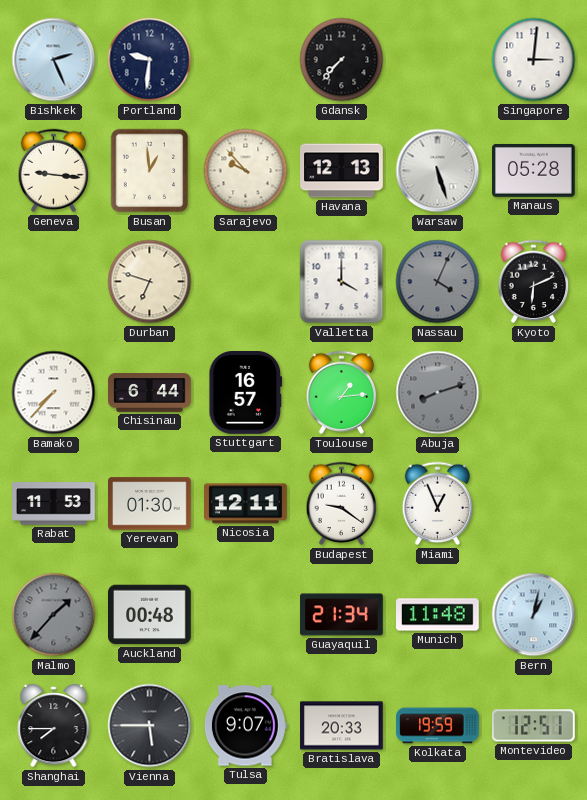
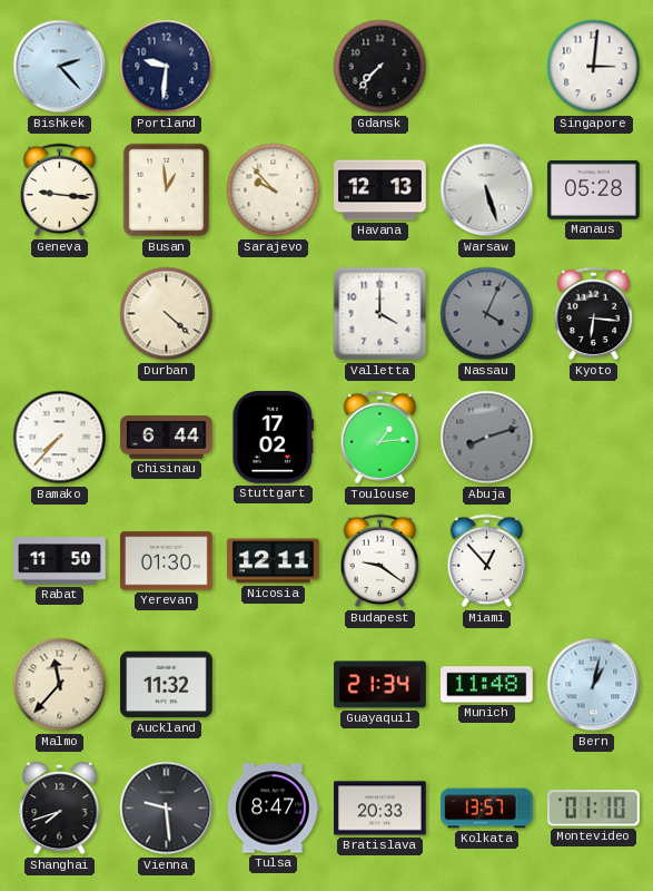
Bishkek: 2:26 -> 2:23
Durban: 6:48 -> 4:22
Kyoto: 6:11 -> 6:16
Stuttgart: 16:57 -> 17:02
Rabat: 11:53 -> 11:50
Miami: 12:56 -> 12:53
Malmo: 1:37 -> 11:37
Malmo dial: grey -> cream
Auckland: 00:48 -> 11:32
Shanghai: 7:45 -> 7:42
Vienna: 5:45 -> 9:29
Tulsa: 9:07 -> 8:47
Kolkata: 19:59 -> 13:57
Montevideo: 12:51 -> 01:10
